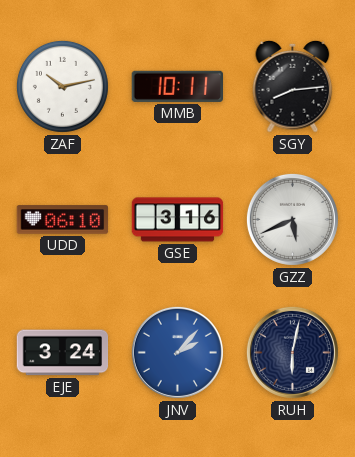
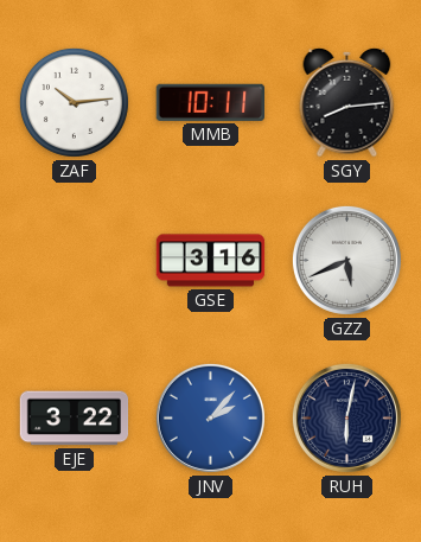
ZAF: 10:13 -> 10:14
UDD: 06:10 -> none
EJE: 3:24 -> 3:22
